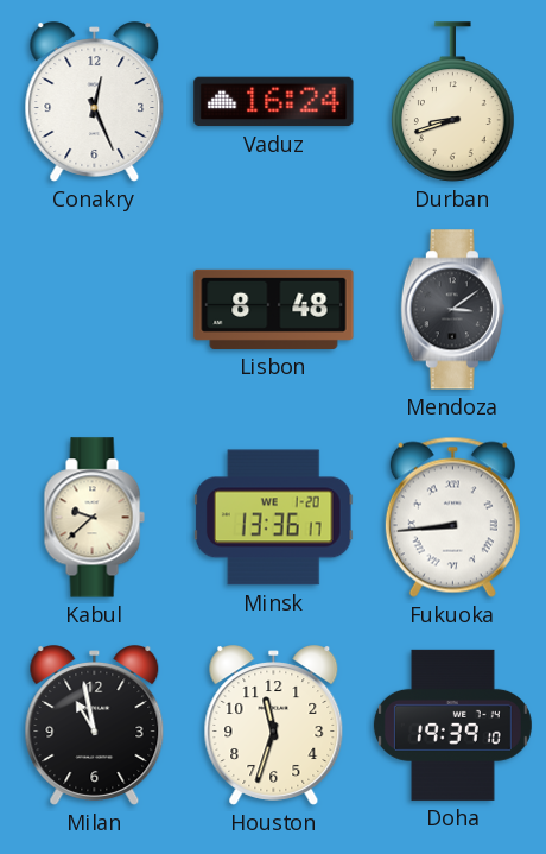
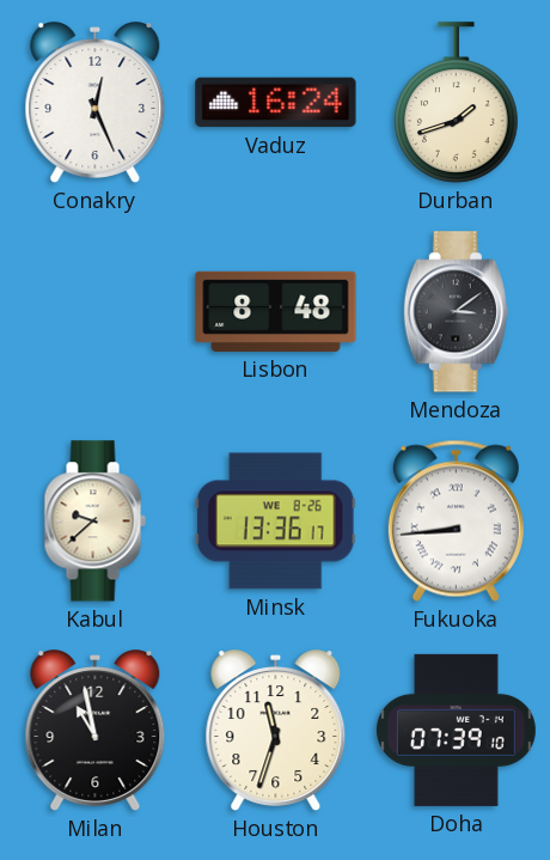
Durban: 8:42 -> 1:42
Minsk date: WE 1-20 -> WE 8-26
Doha: 19:39 -> 07:39
